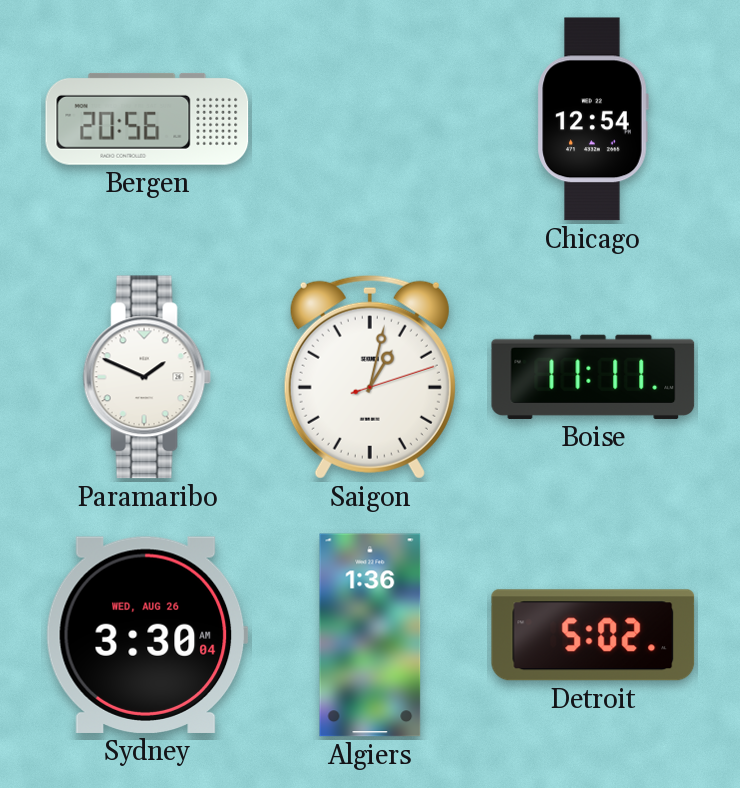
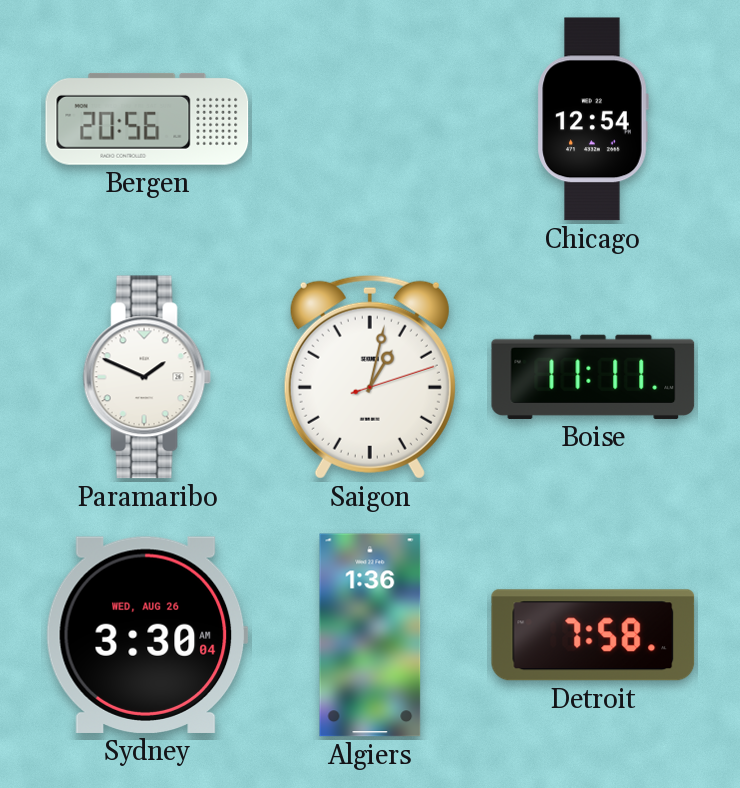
Detroit: 5:02 -> 7:58
